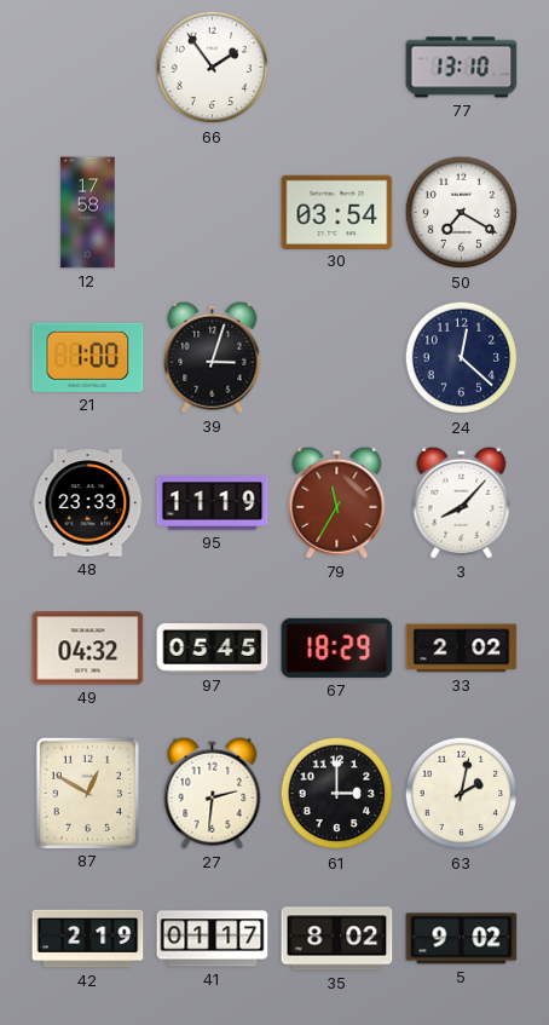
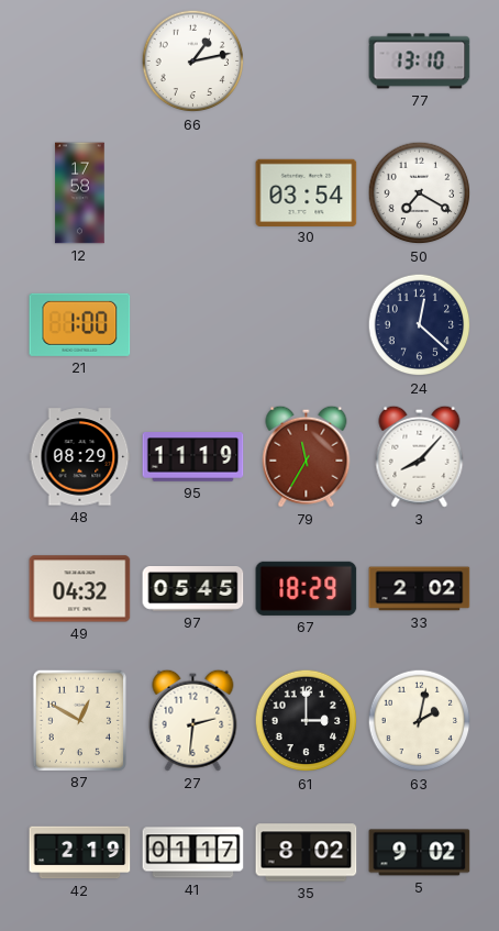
66: 1:54 -> 1:13
39: 3:03 -> none
48: 23:33 -> 08:29
